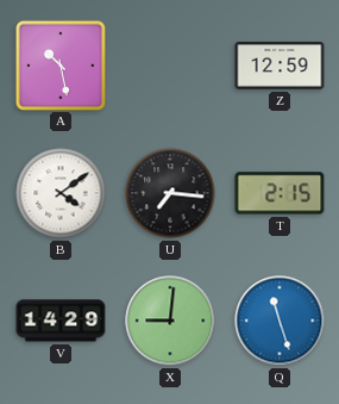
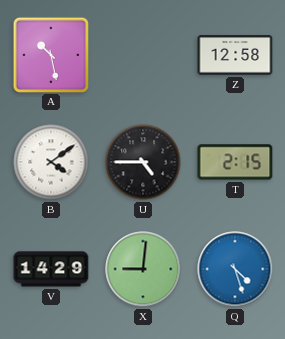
Z: 12:59 -> 12:58
U: 7:16 -> 4:45
Q: 11:27 -> 4:27
